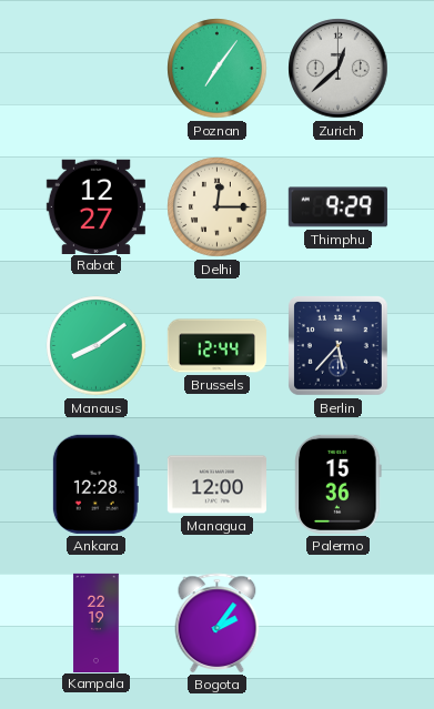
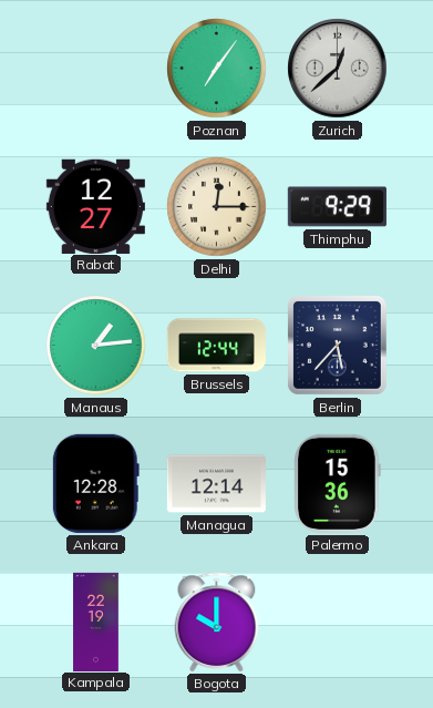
Manaus: 8:09 -> 1:14
Managua: 12:00 -> 12:14
Bogota: 2:06 -> 10:00
